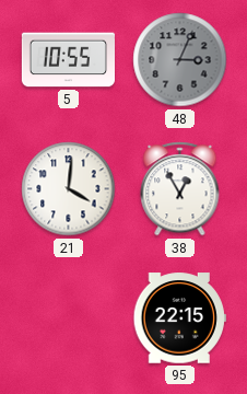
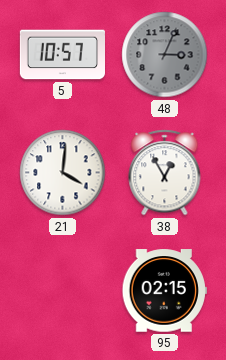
5: 10:55 -> 10:57
95: 22:15 -> 02:15
